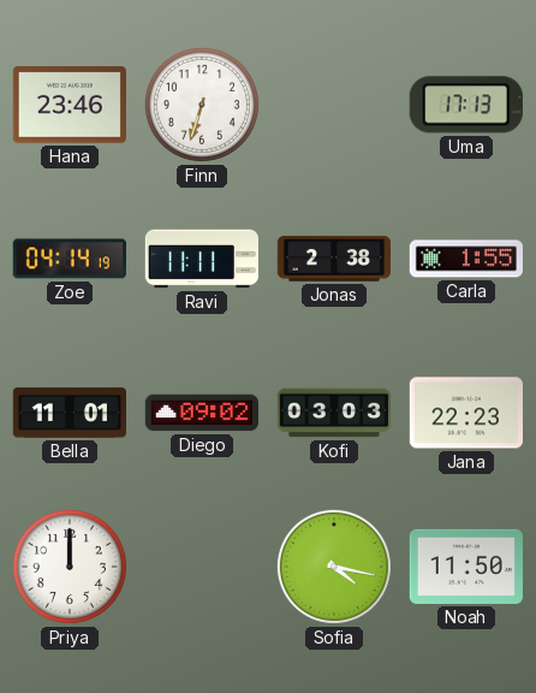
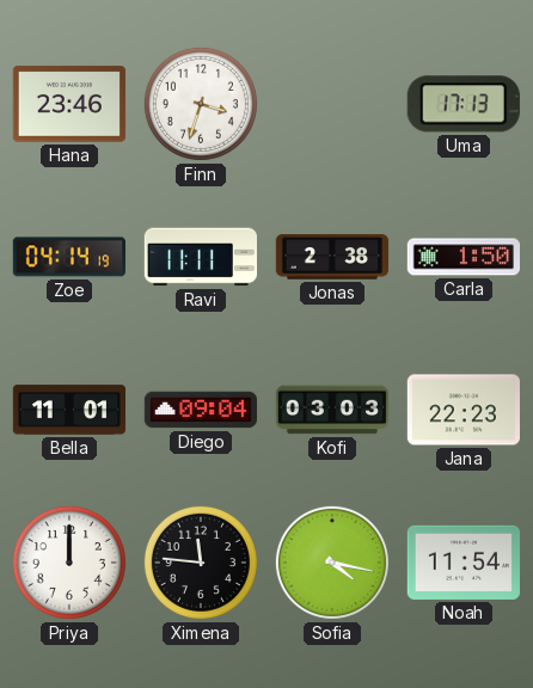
Finn: 6:33 -> 3:33
Carla: 1:55 -> 1:50
Diego: 09:02 -> 09:04
Ximena: none -> 11:46
Noah: 11:50 -> 11:54
